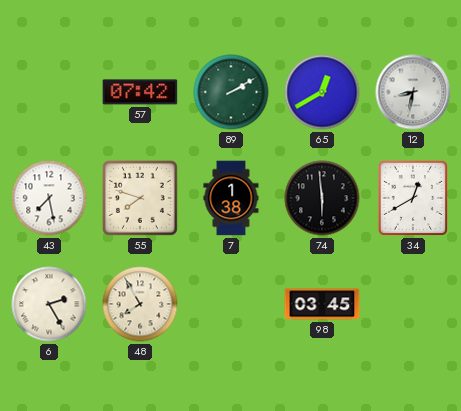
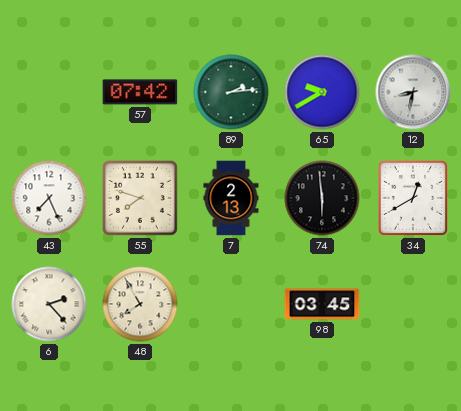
89: 2:10 -> 2:14
65: 12:40 -> 9:40
43: 7:28 -> 7:26
7: 1:38 -> 2:13
6: 2:25 -> 2:23
